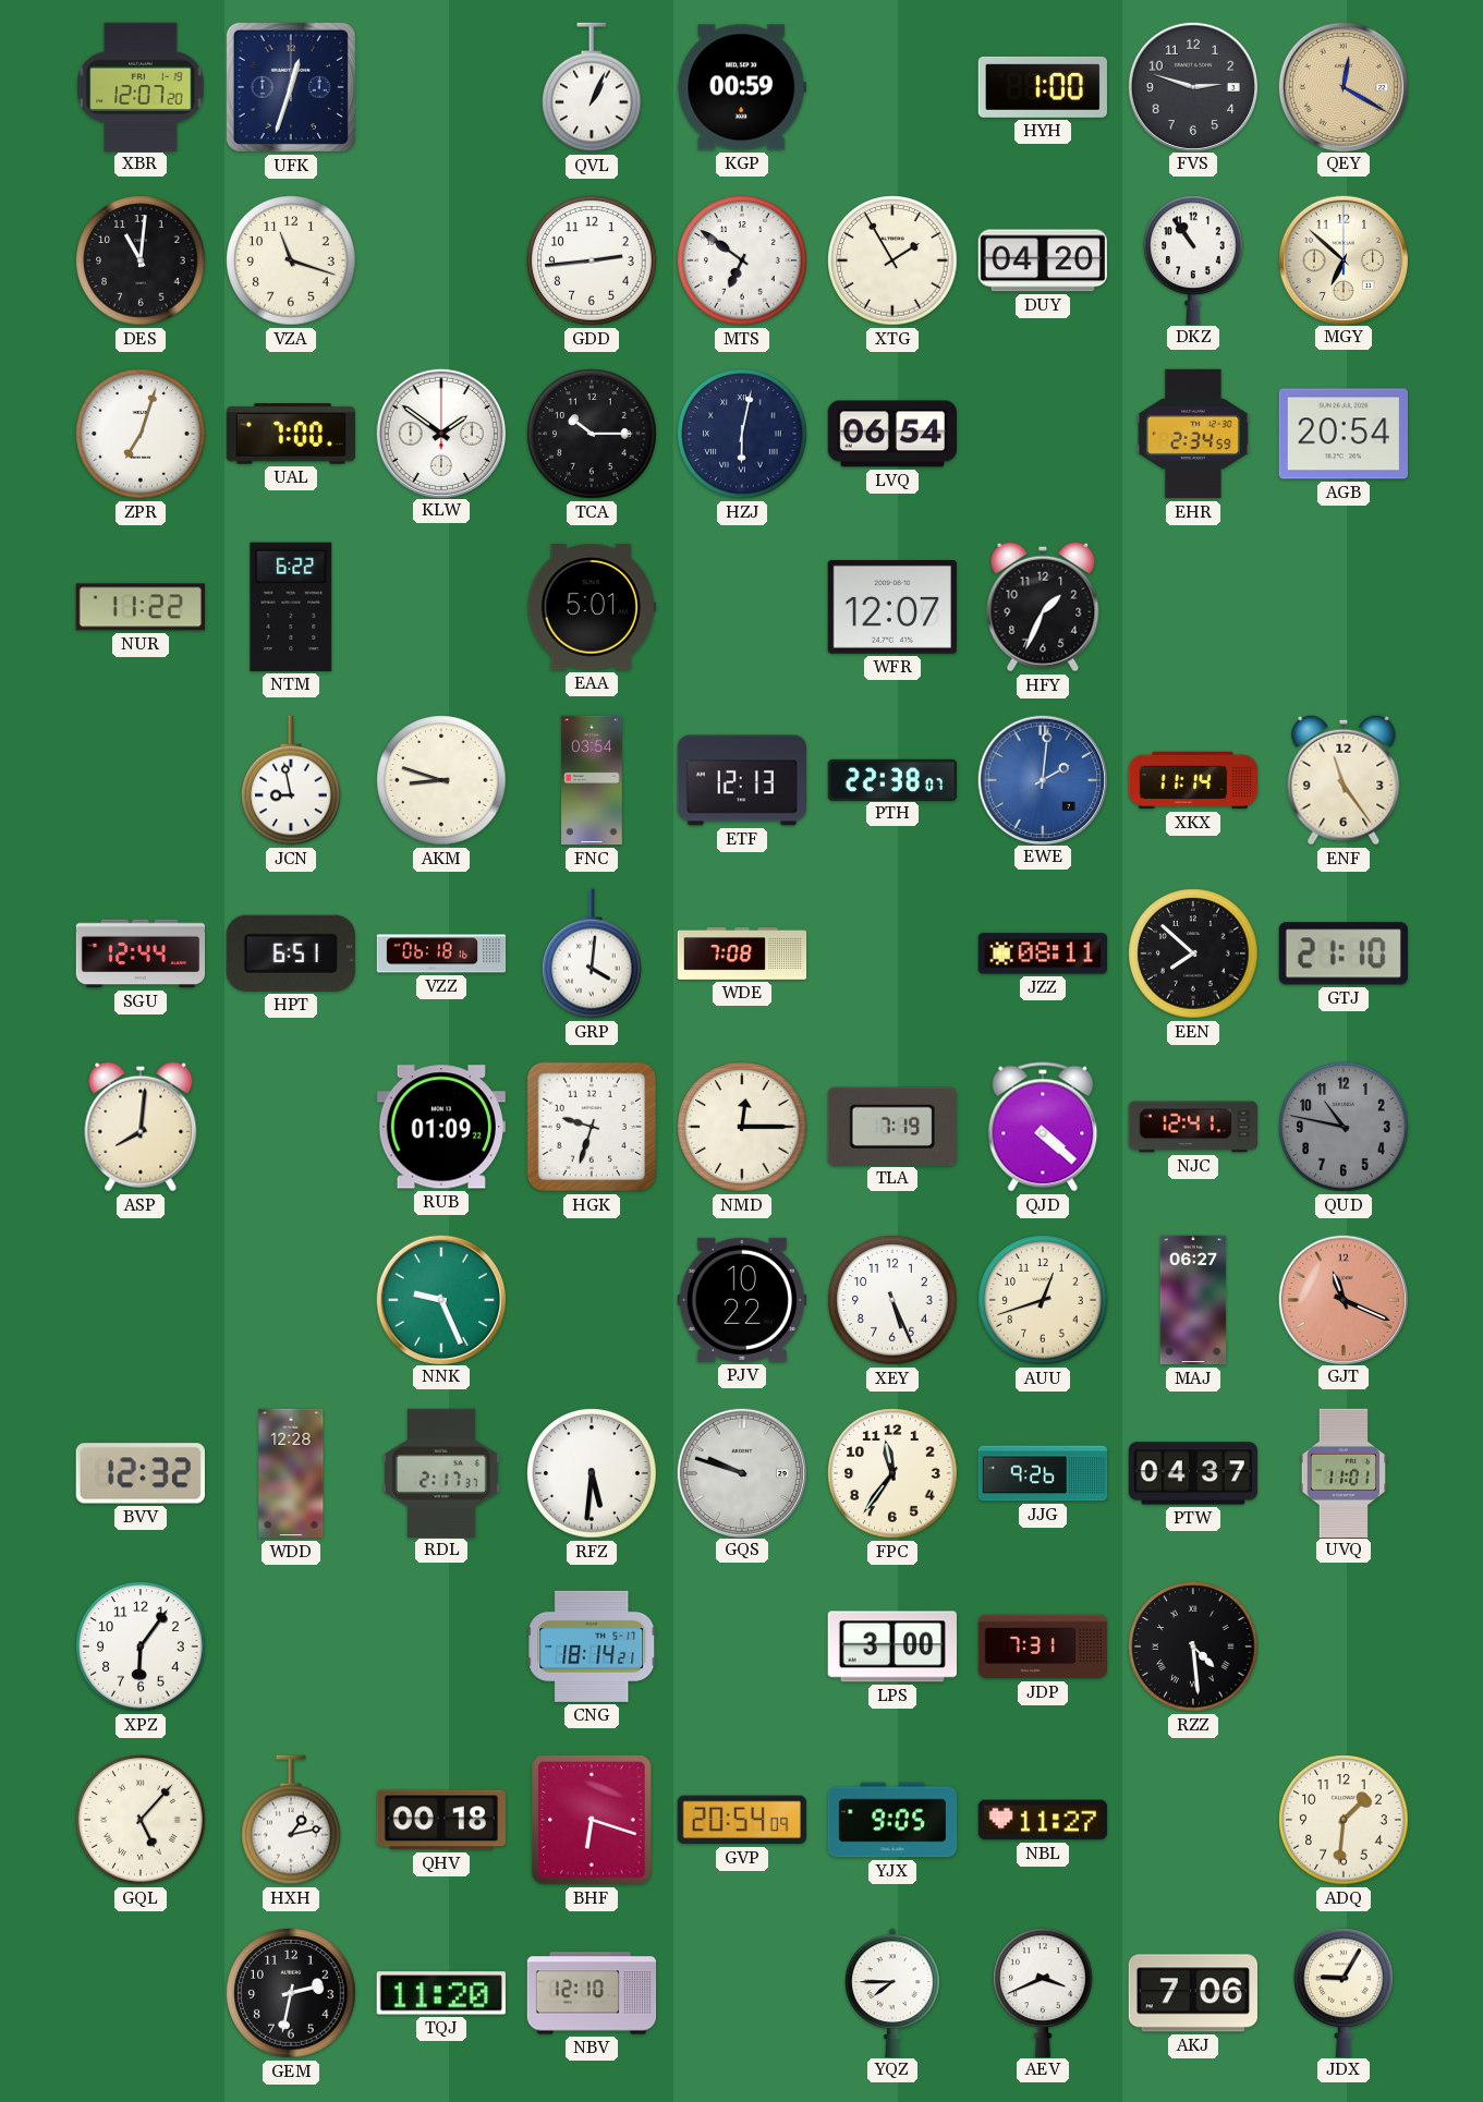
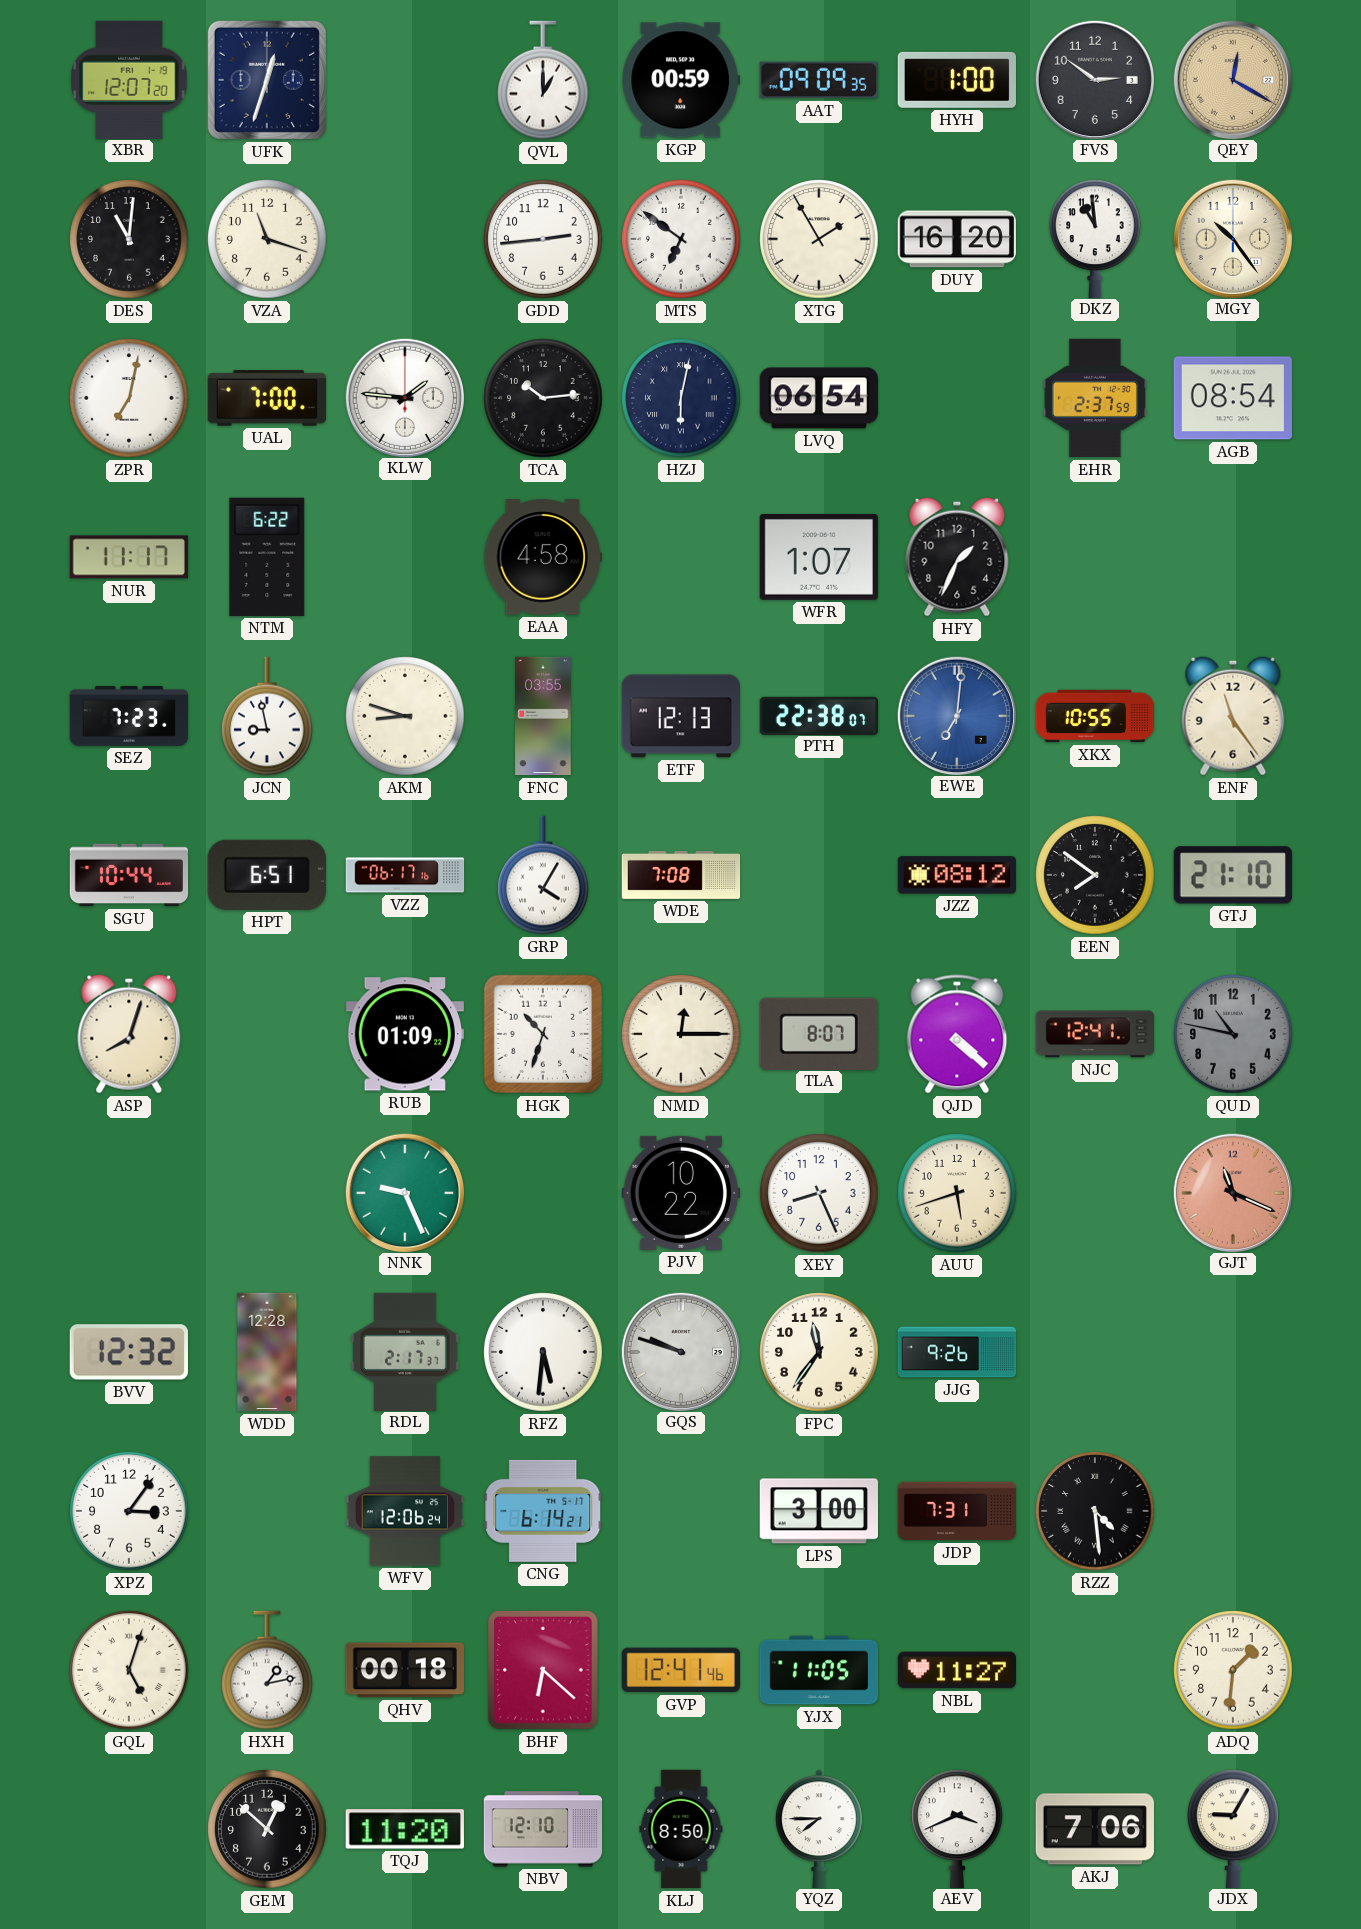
QVL: 1:04 -> 1:00
AAT: none -> 09:09
FVS: 2:48 -> 2:51
DUY: 04:20 -> 16:20
DKZ: 10:54 -> 10:59
MGY: 6:52 -> 10:24
ZPR: 7:03 -> 7:02
KLW: 1:51 -> 1:46
TCA: 10:15 -> 10:14
EHR: 2:34 -> 2:37
AGB: 20:54 -> 08:54
NUR: 11:22 -> 11:17
EAA: 5:01 -> 4:58
WFR: 12:07 -> 1:07
SEZ: none -> 7:23
FNC: 03:54 -> 03:55
EWE: 2:01 -> 7:01
XKX: 11:14 -> 10:55
SGU: 12:44 -> 10:44
VZZ: 06:18 -> 06:17
GRP: 4:01 -> 4:05
JZZ: 08:11 -> 08:12
EEN: 7:52 -> 7:51
ASP: 8:01 -> 8:03
HGK: 9:33 -> 10:33
TLA: 7:19 -> 8:07
XEY: 5:26 -> 8:26
AUU: 12:42 -> 5:42
MAJ: 06:27 -> none
PTW: 04:37 -> none
UVQ: 11:01 -> none
XPZ: 6:06 -> 3:06
WFV: none -> 12:06
CNG: 18:14 -> 6:14
GQL: 5:07 -> 5:03
BHF: 6:18 -> 6:22
GVP: 20:54 -> 12:41
YJX: 9:05 -> 11:05
GEM: 2:32 -> 12:52
KLJ: none -> 8:50
